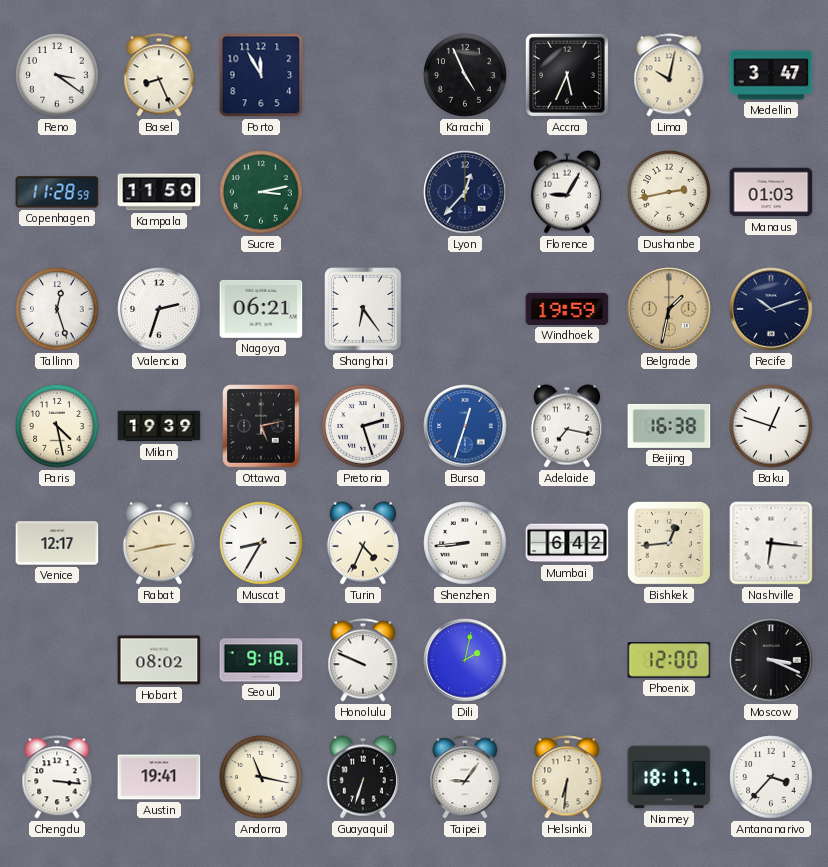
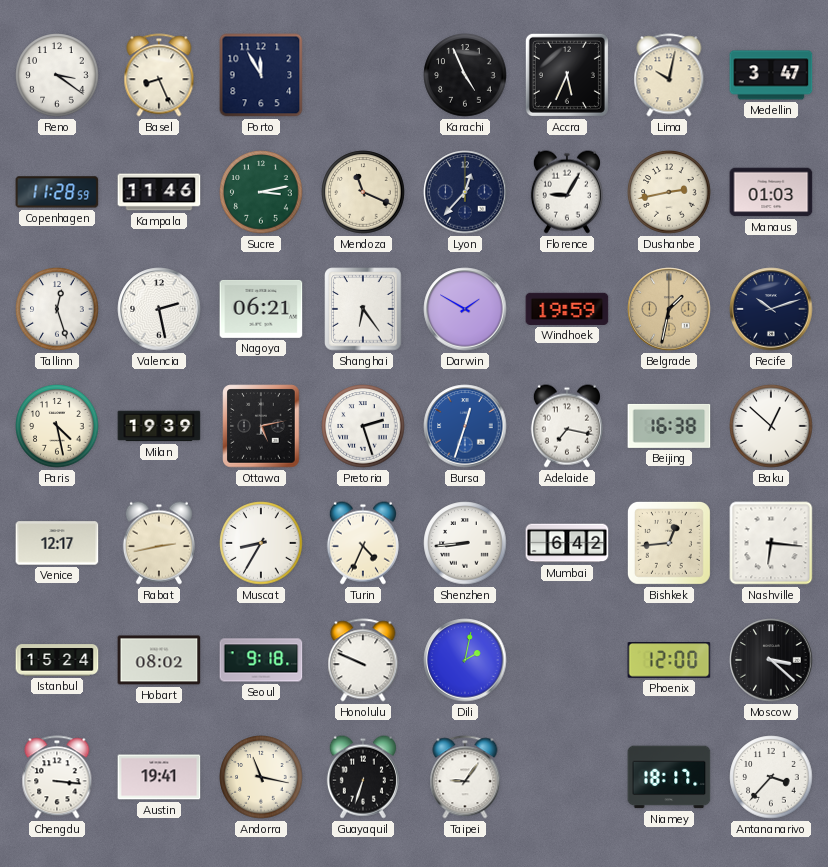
Kampala: 11:50 -> 11:46
Mendoza: none -> 11:19
Valencia: 2:33 -> 2:28
Darwin: none -> 1:50
Baku: 12:48 -> 12:52
Istanbul: none -> 15:24
Moscow: 3:19 -> 3:22
Helsinki: 6:31 -> none
